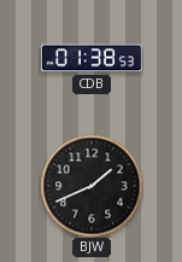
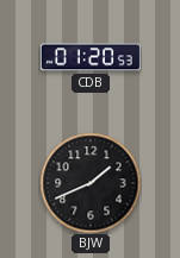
CDB: 01:38 -> 01:20
